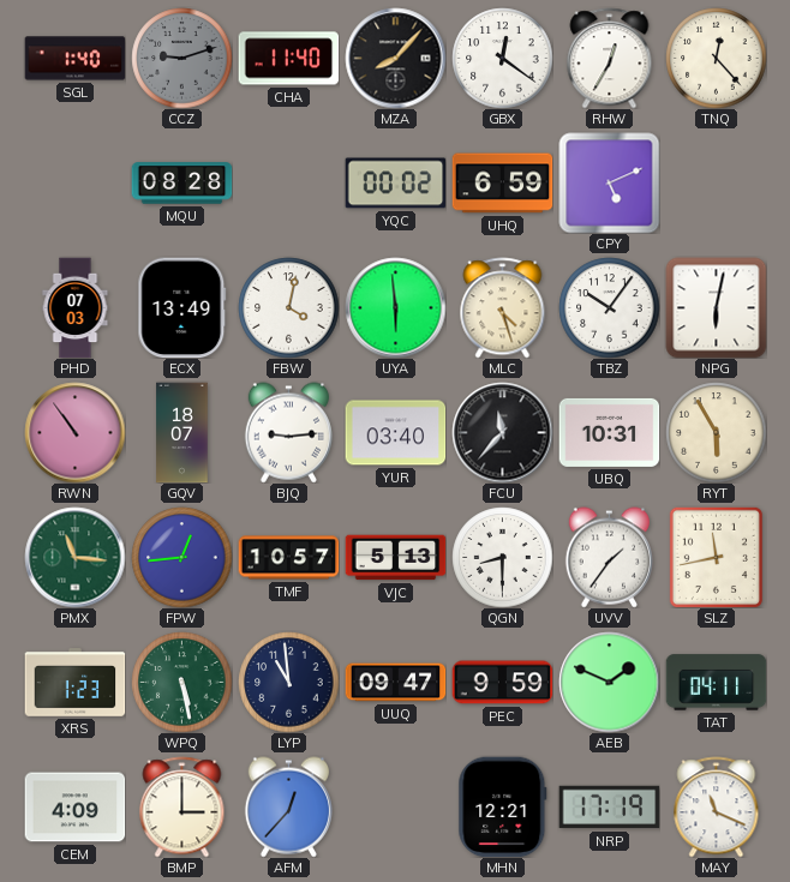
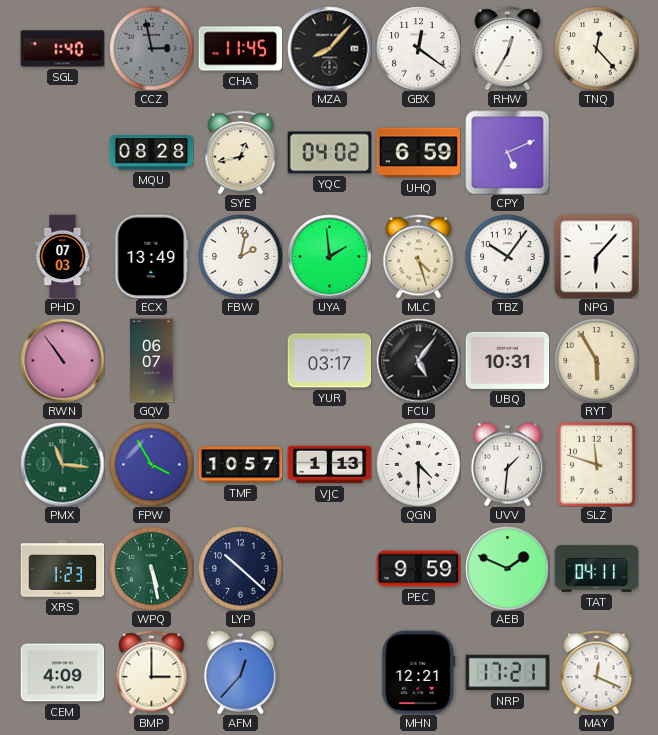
CCZ: 9:12 -> 2:58
CHA: 11:40 -> 11:45
SYE: none -> 12:43
YQC: 00:02 -> 04:02
FBW: 4:02 -> 2:02
UYA: 5:59 -> 1:59
NPG: 6:02 -> 6:07
GQV: 18:07 -> 06:07
BJQ: 9:14 -> none
YUR: 03:40 -> 03:17
FCU: 11:37 -> 5:06
FPW: 12:44 -> 3:55
VJC: 5:13 -> 1:13
QGN: 8:30 -> 4:30
UVV: 1:36 -> 1:31
SLZ: 11:43 -> 11:48
LYP: 10:59 -> 10:22
UUQ: 09:47 -> none
NRP: 17:19 -> 17:21
MAY: 11:19 -> 12:19
